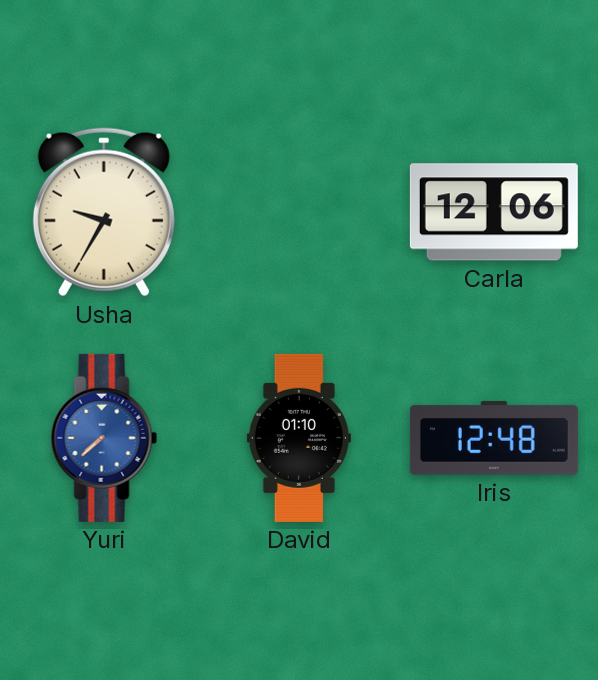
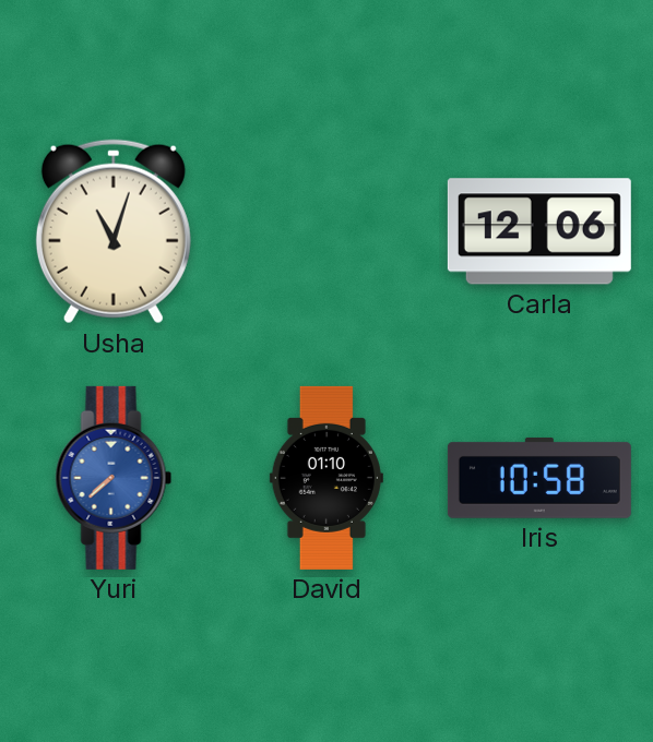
Usha: 9:35 -> 11:03
Iris: 12:48 -> 10:58
